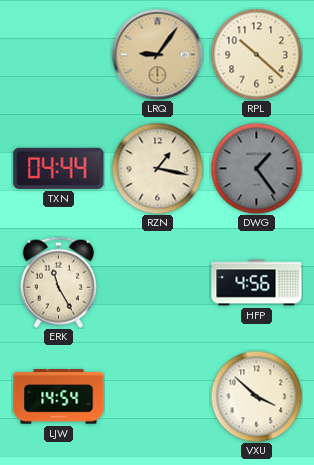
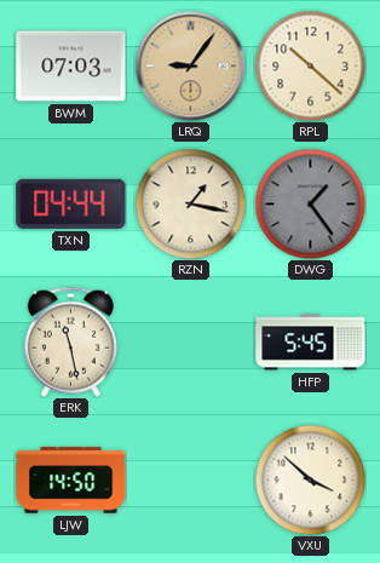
BWM: none -> 07:03
ERK: 11:25 -> 11:28
HFP: 4:56 -> 5:45
LJW: 14:54 -> 14:50
